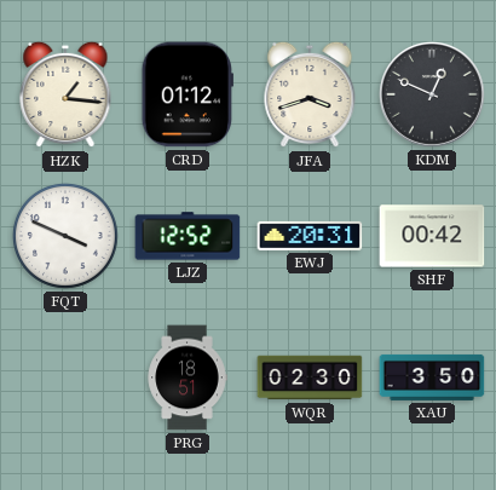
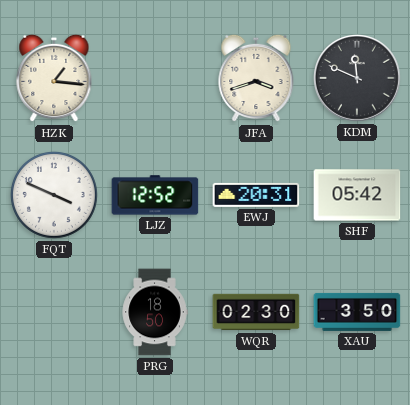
CRD: 01:12 -> none
KDM: 12:49 -> 11:49
SHF: 00:42 -> 05:42
PRG: 18:51 -> 18:50
